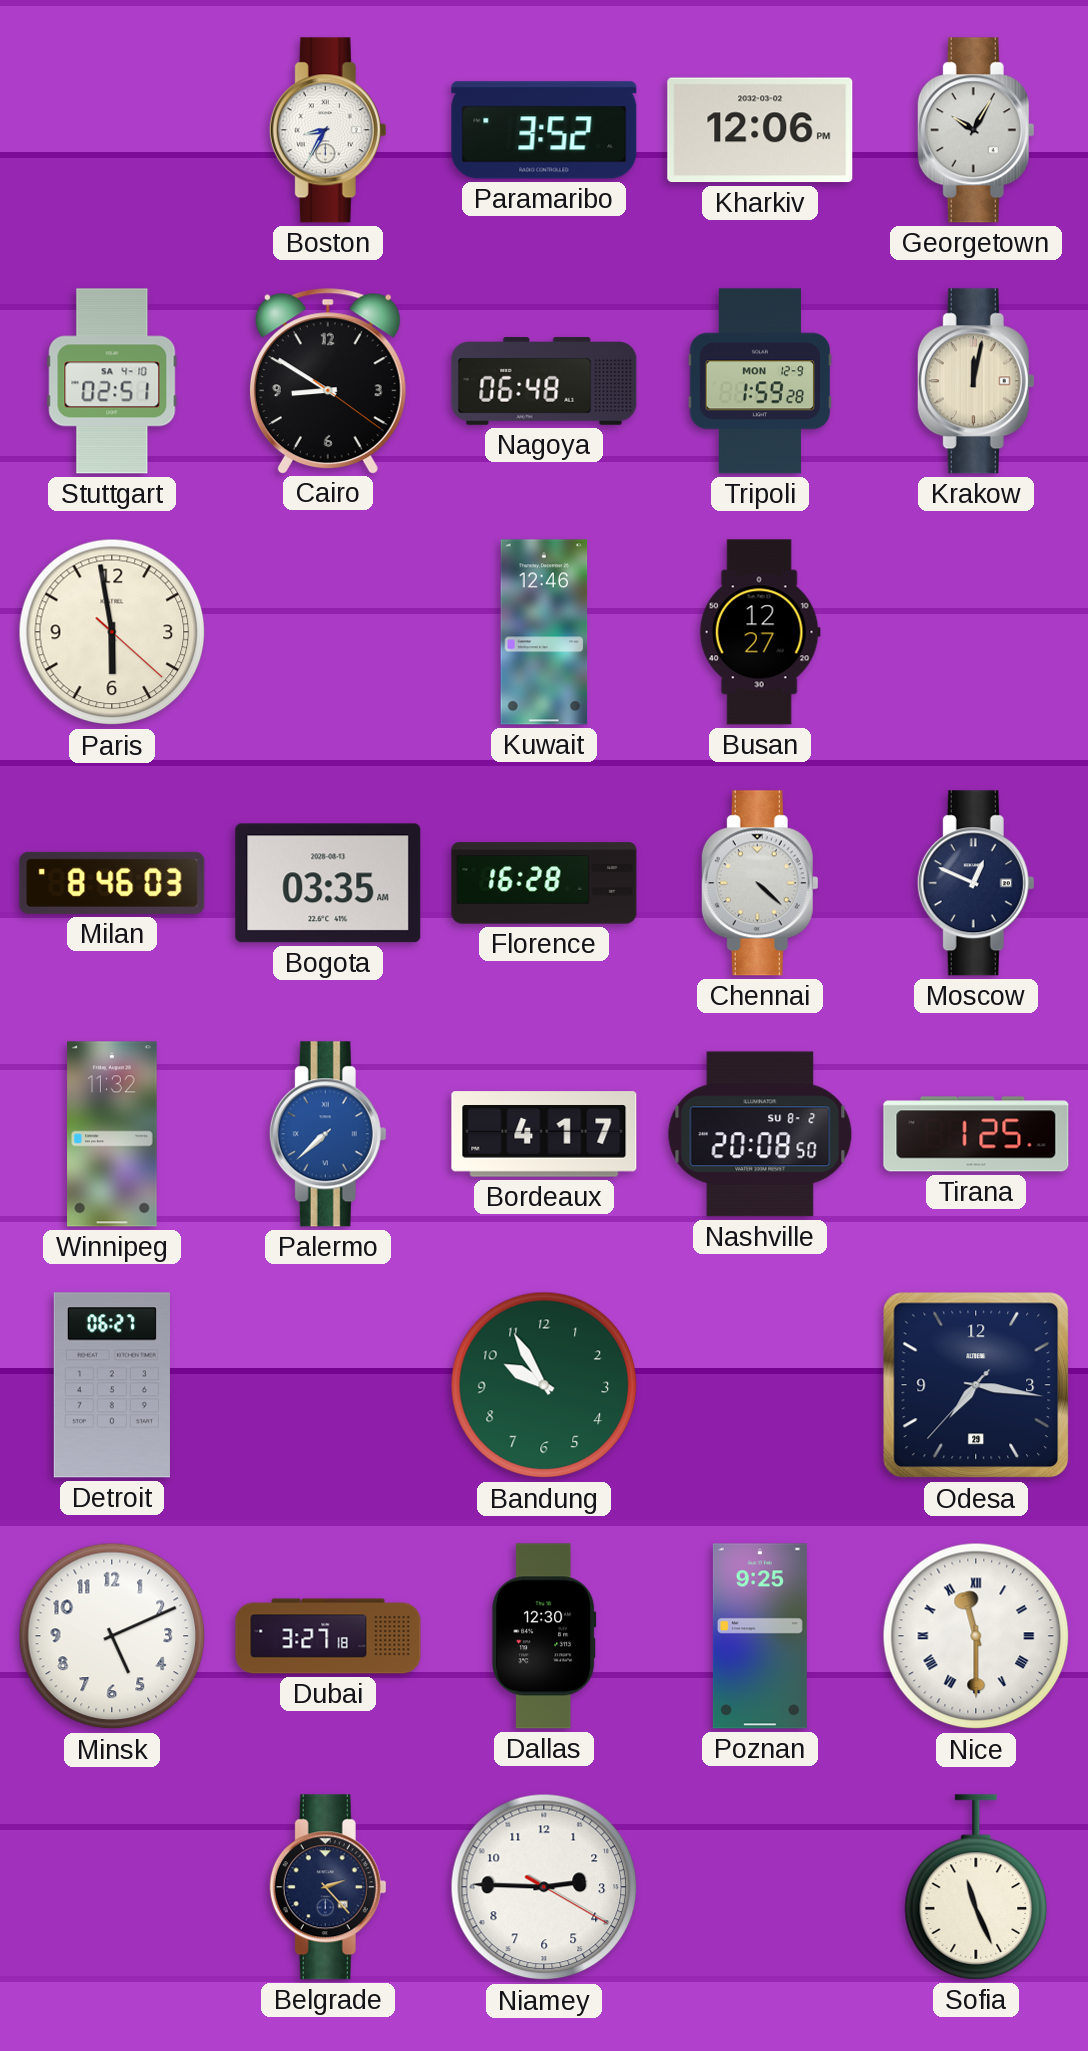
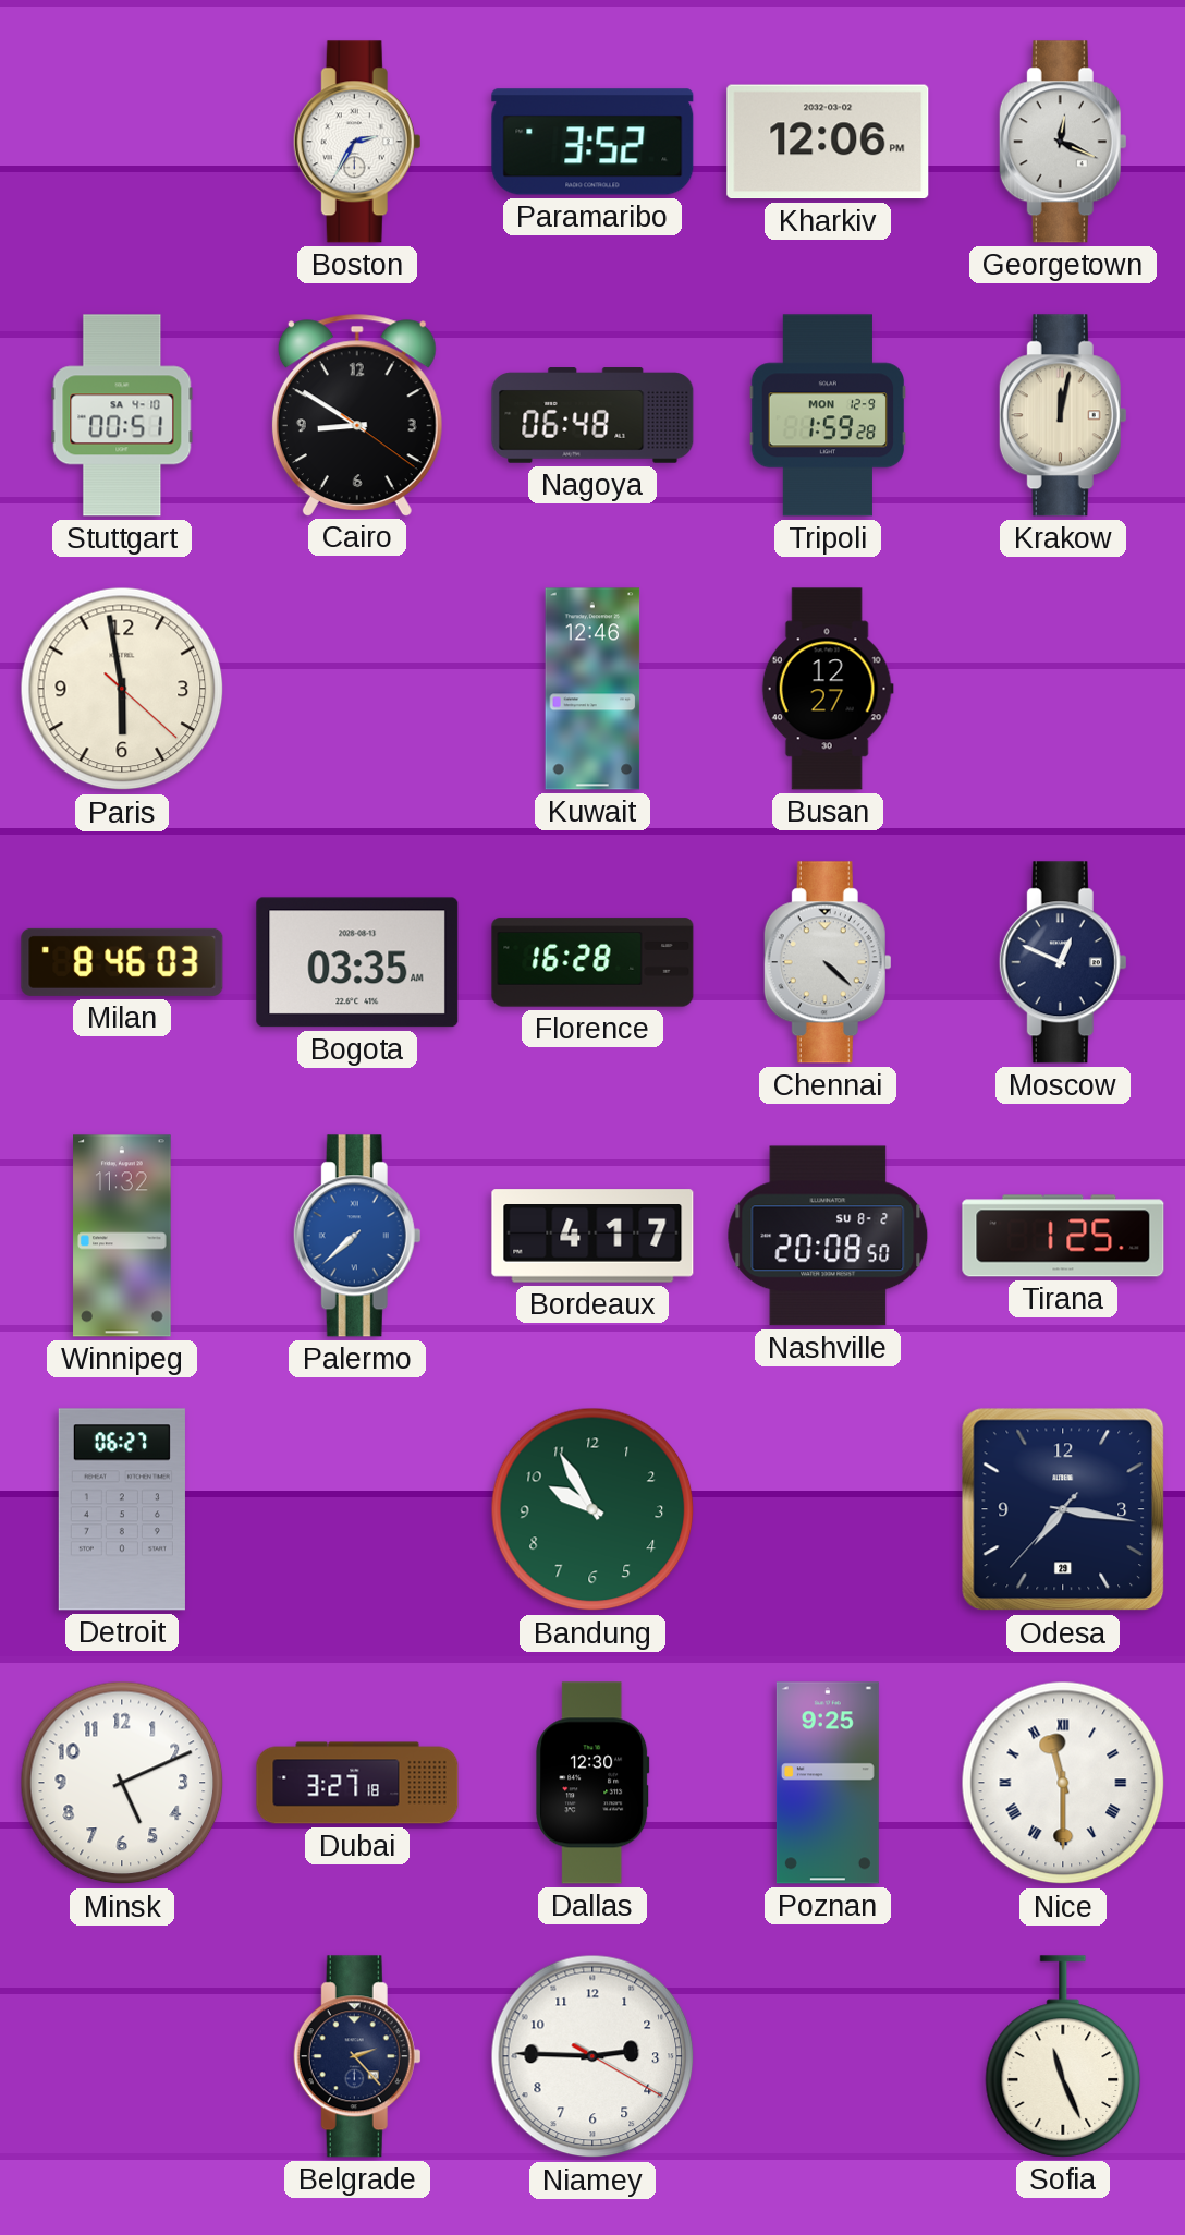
Boston: 8:35 -> 2:35
Georgetown: 10:05 -> 12:19
Stuttgart: 02:51 -> 00:51
